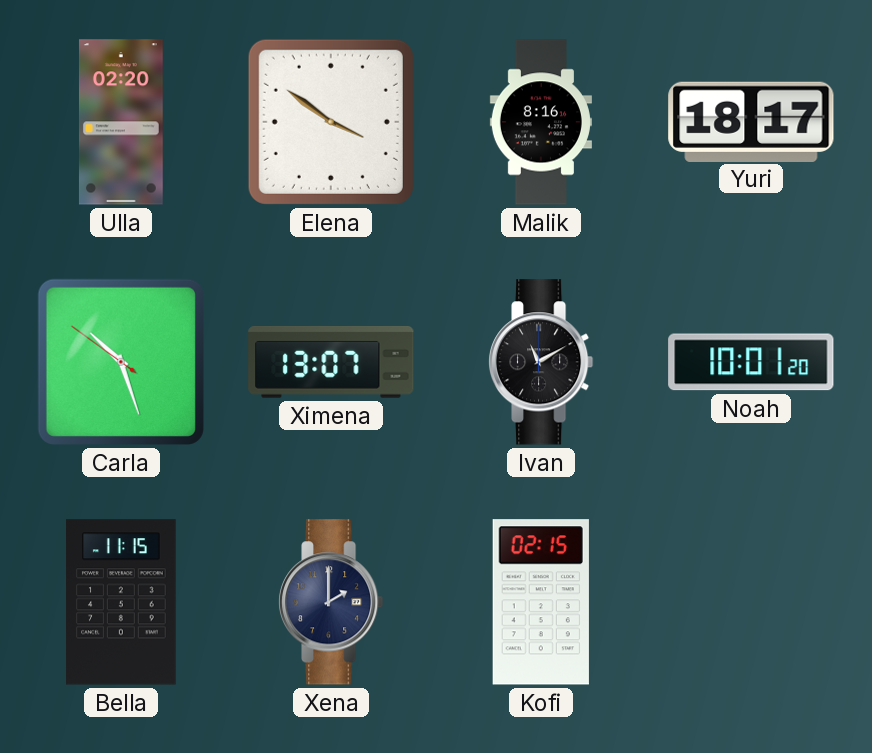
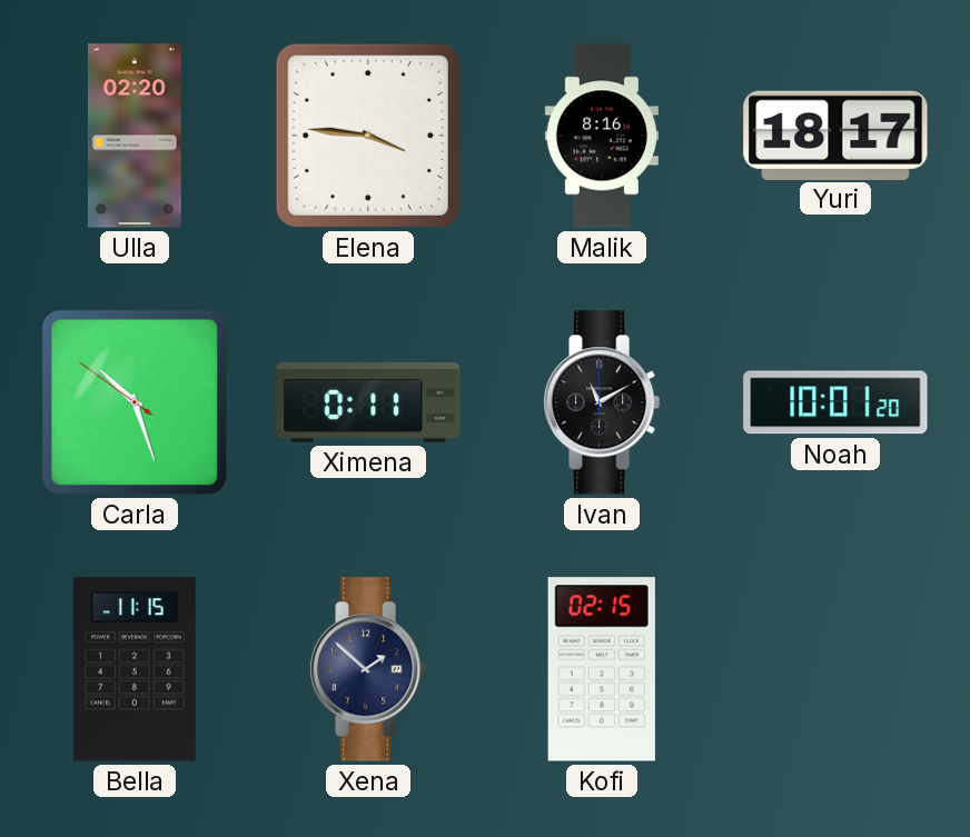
Elena: 3:51 -> 3:46
Ximena: 13:07 -> 0:11
Xena: 2:00 -> 1:52
